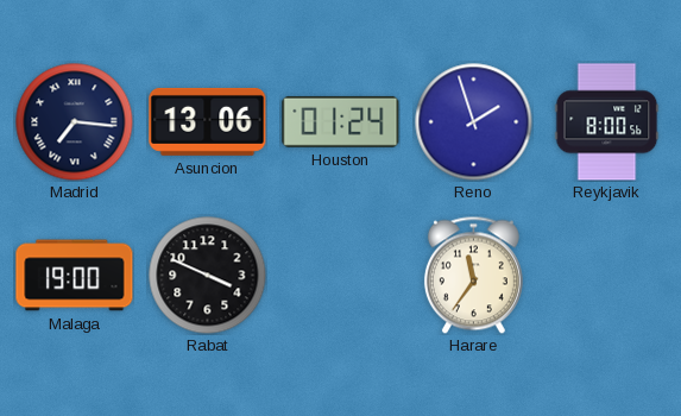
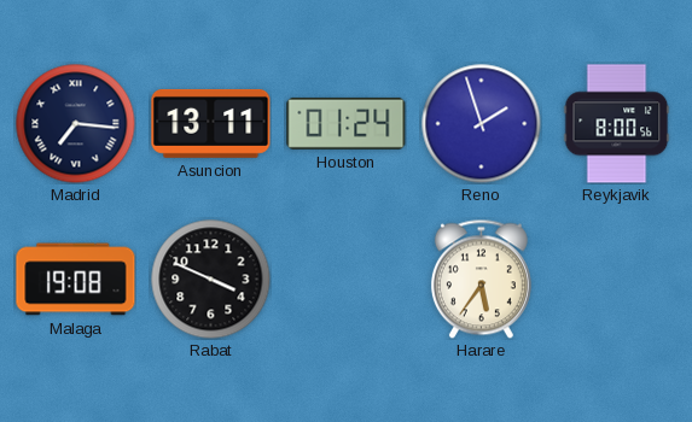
Asuncion: 13:06 -> 13:11
Malaga: 19:00 -> 19:08
Harare: 11:36 -> 5:36
